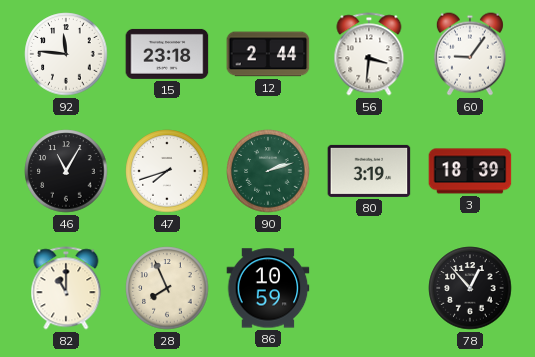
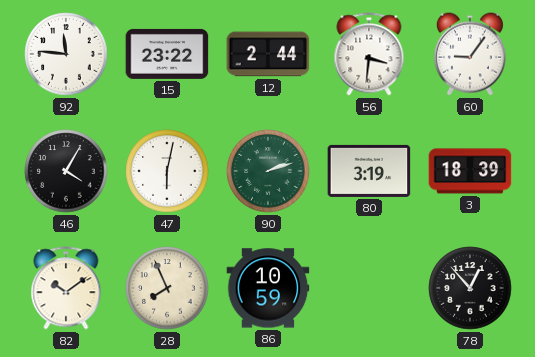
15: 23:18 -> 23:22
46: 11:05 -> 4:05
47: 7:42 -> 6:02
82: 11:00 -> 10:09
